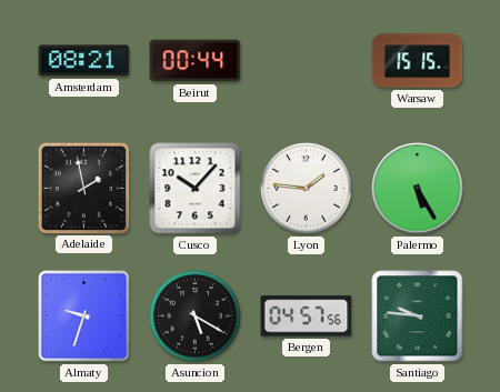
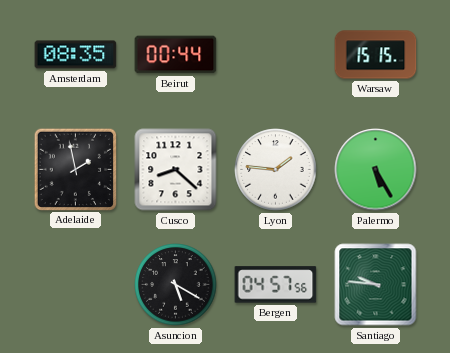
Amsterdam: 08:21 -> 08:35
Cusco: 10:07 -> 8:22
Almaty: 9:33 -> none
